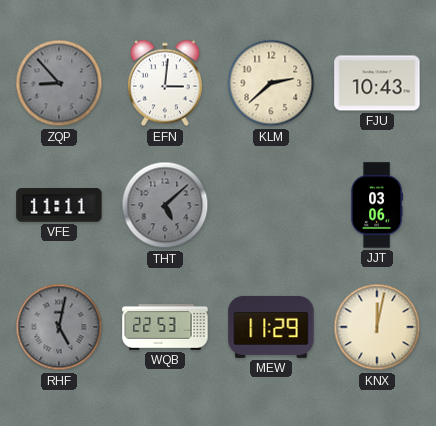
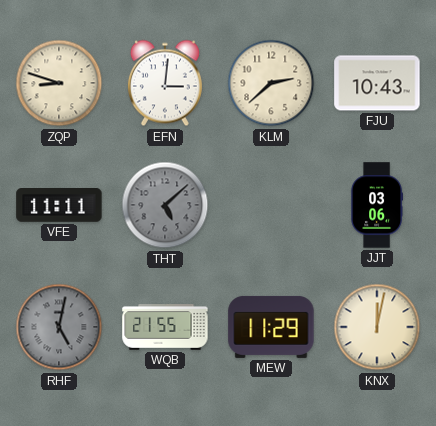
ZQP: 8:53 -> 8:48
ZQP dial: grey -> cream
WQB: 22:53 -> 21:55
